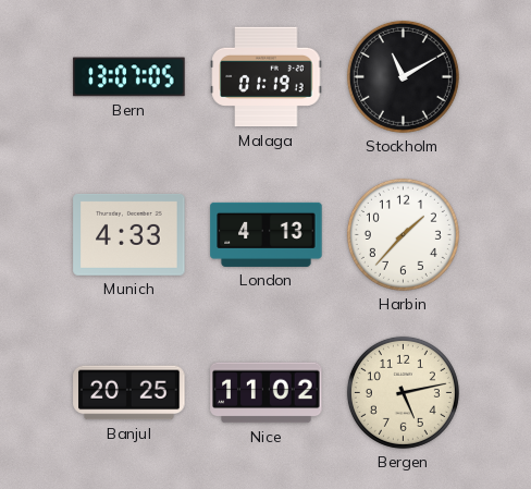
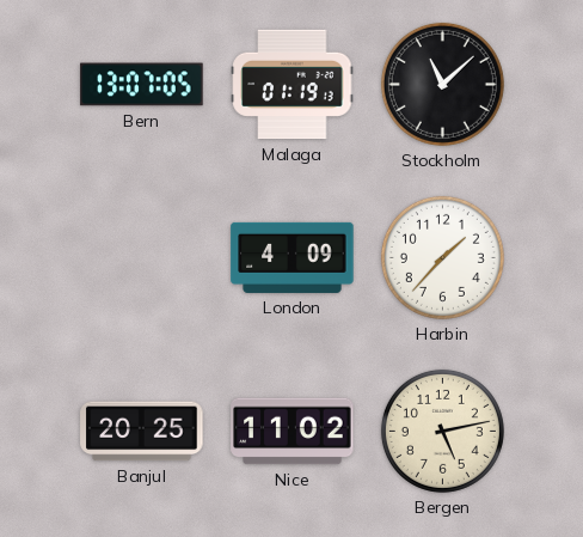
Stockholm: 11:10 -> 11:08
Munich: 4:33 -> none
London: 4:13 -> 4:09
